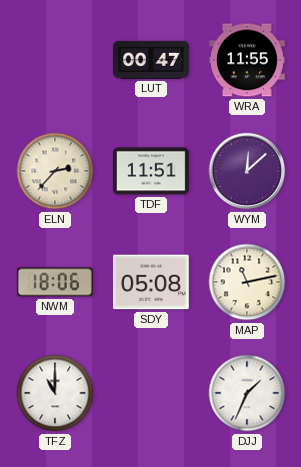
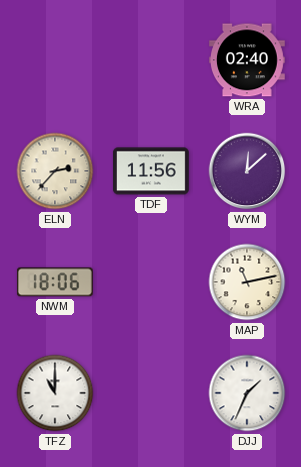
LUT: 00:47 -> none
WRA: 11:55 -> 02:40
TDF: 11:51 -> 11:56
SDY: 05:08 -> none
